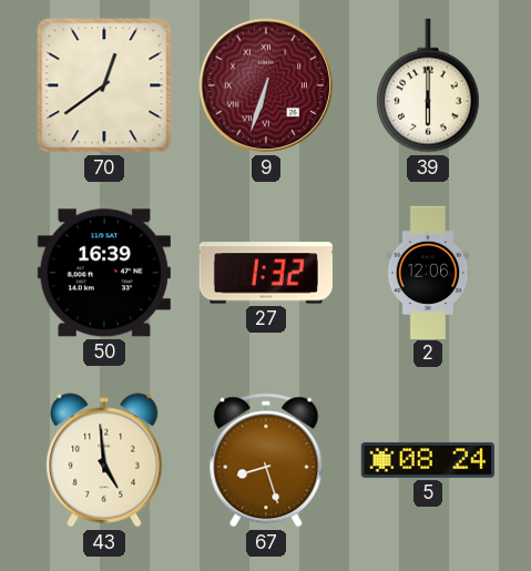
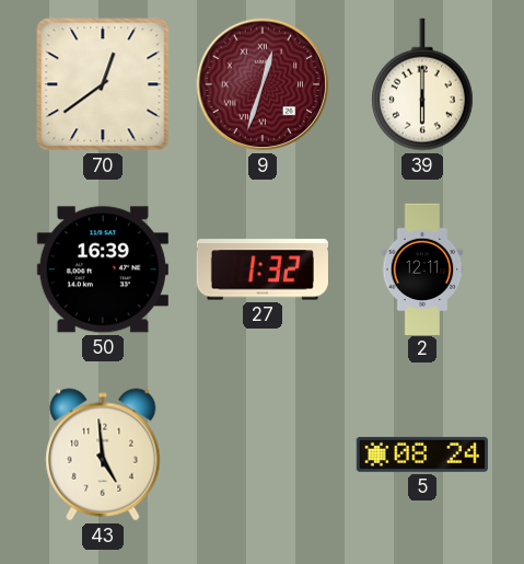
9: 6:33 -> 12:33
2: 12:06 -> 12:11
67: 8:27 -> none
